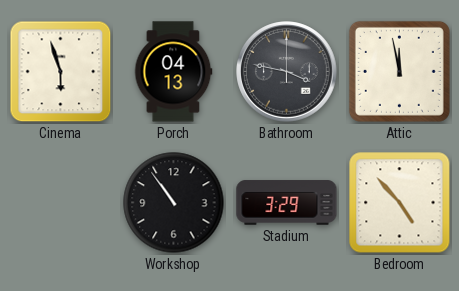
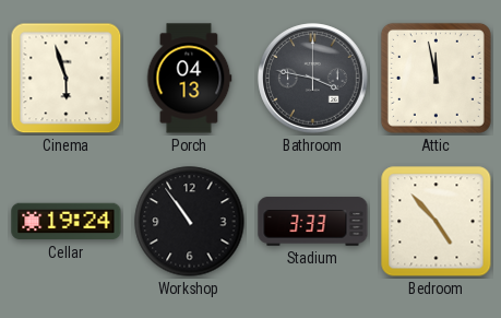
Cellar: none -> 19:24
Stadium: 3:29 -> 3:33
